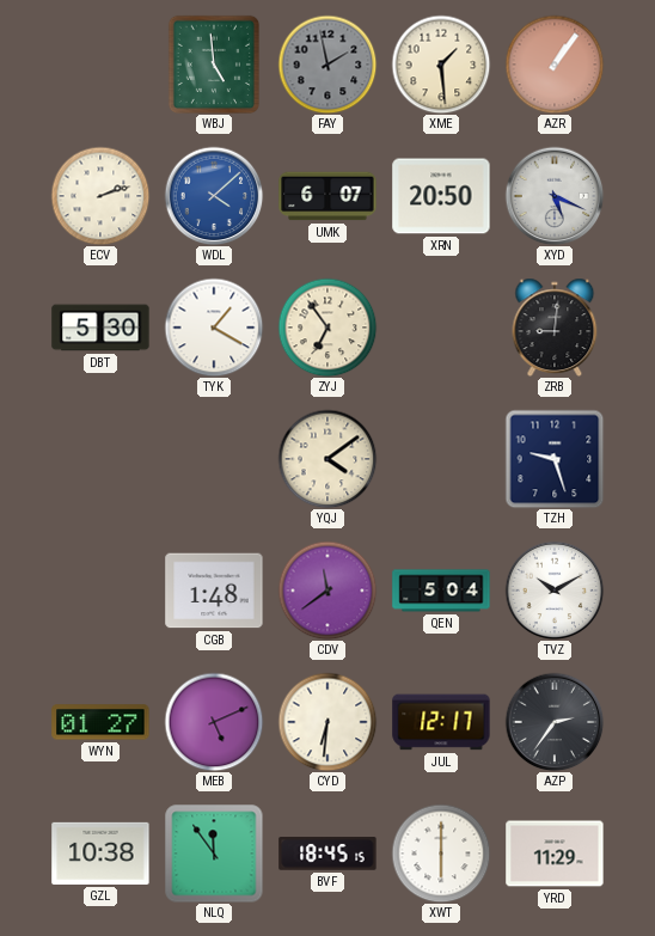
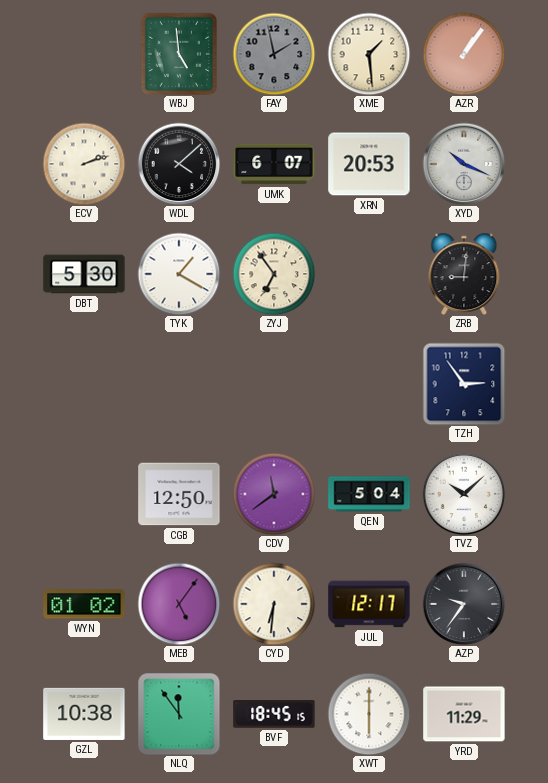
WDL dial: blue -> black
XRN: 20:50 -> 20:53
XYD: 5:19 -> 10:19
YQJ: 4:09 -> none
TZH: 9:27 -> 2:54
CGB: 1:48 -> 12:50
TVZ: 10:10 -> 10:08
WYN: 01:27 -> 01:02
MEB: 5:11 -> 5:06
AZP: 2:36 -> 9:36
